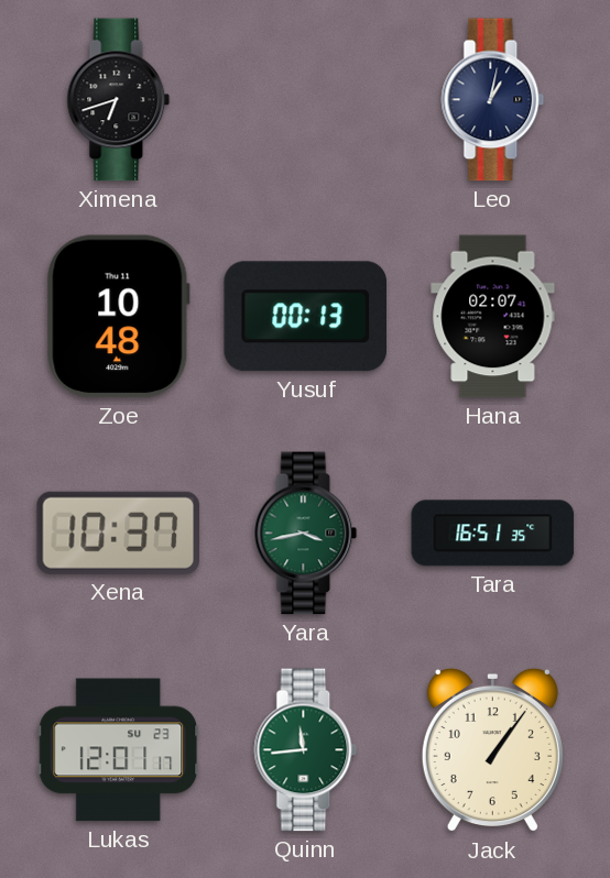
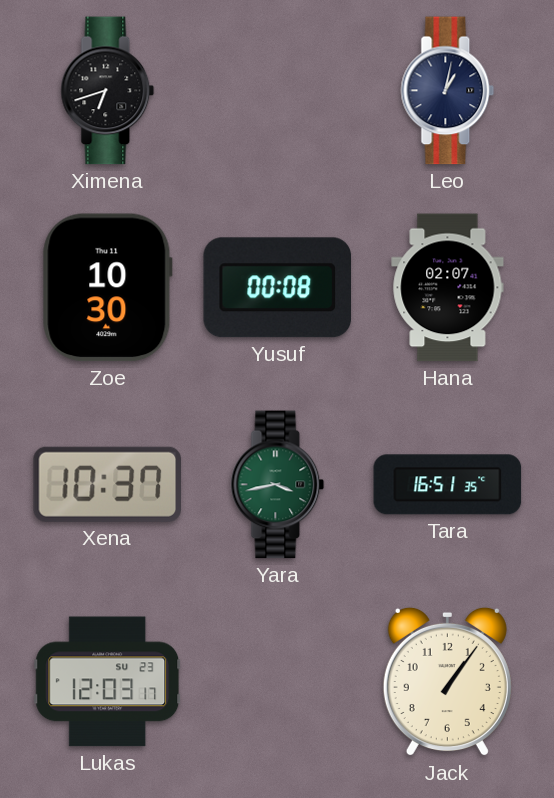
Zoe: 10:48 -> 10:30
Yusuf: 00:13 -> 00:08
Lukas: 12:01 -> 12:03
Quinn: 11:44 -> none
